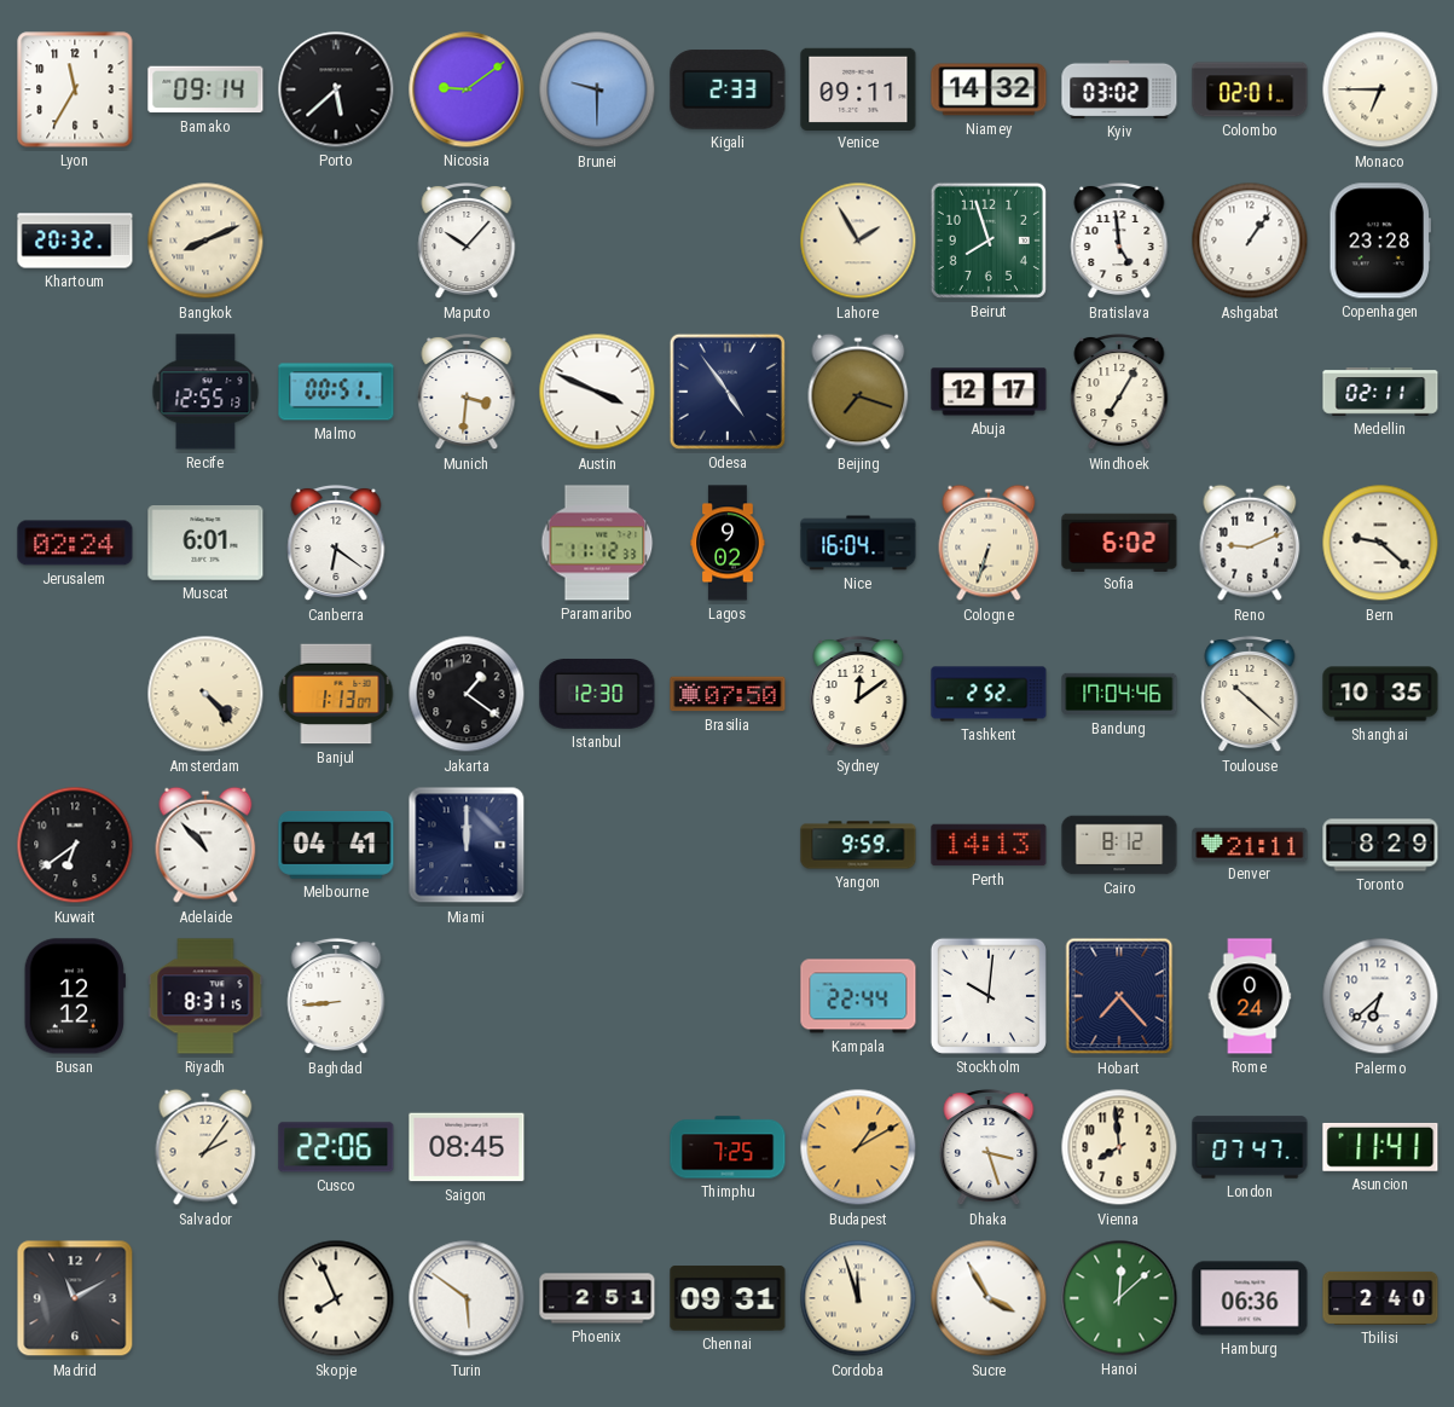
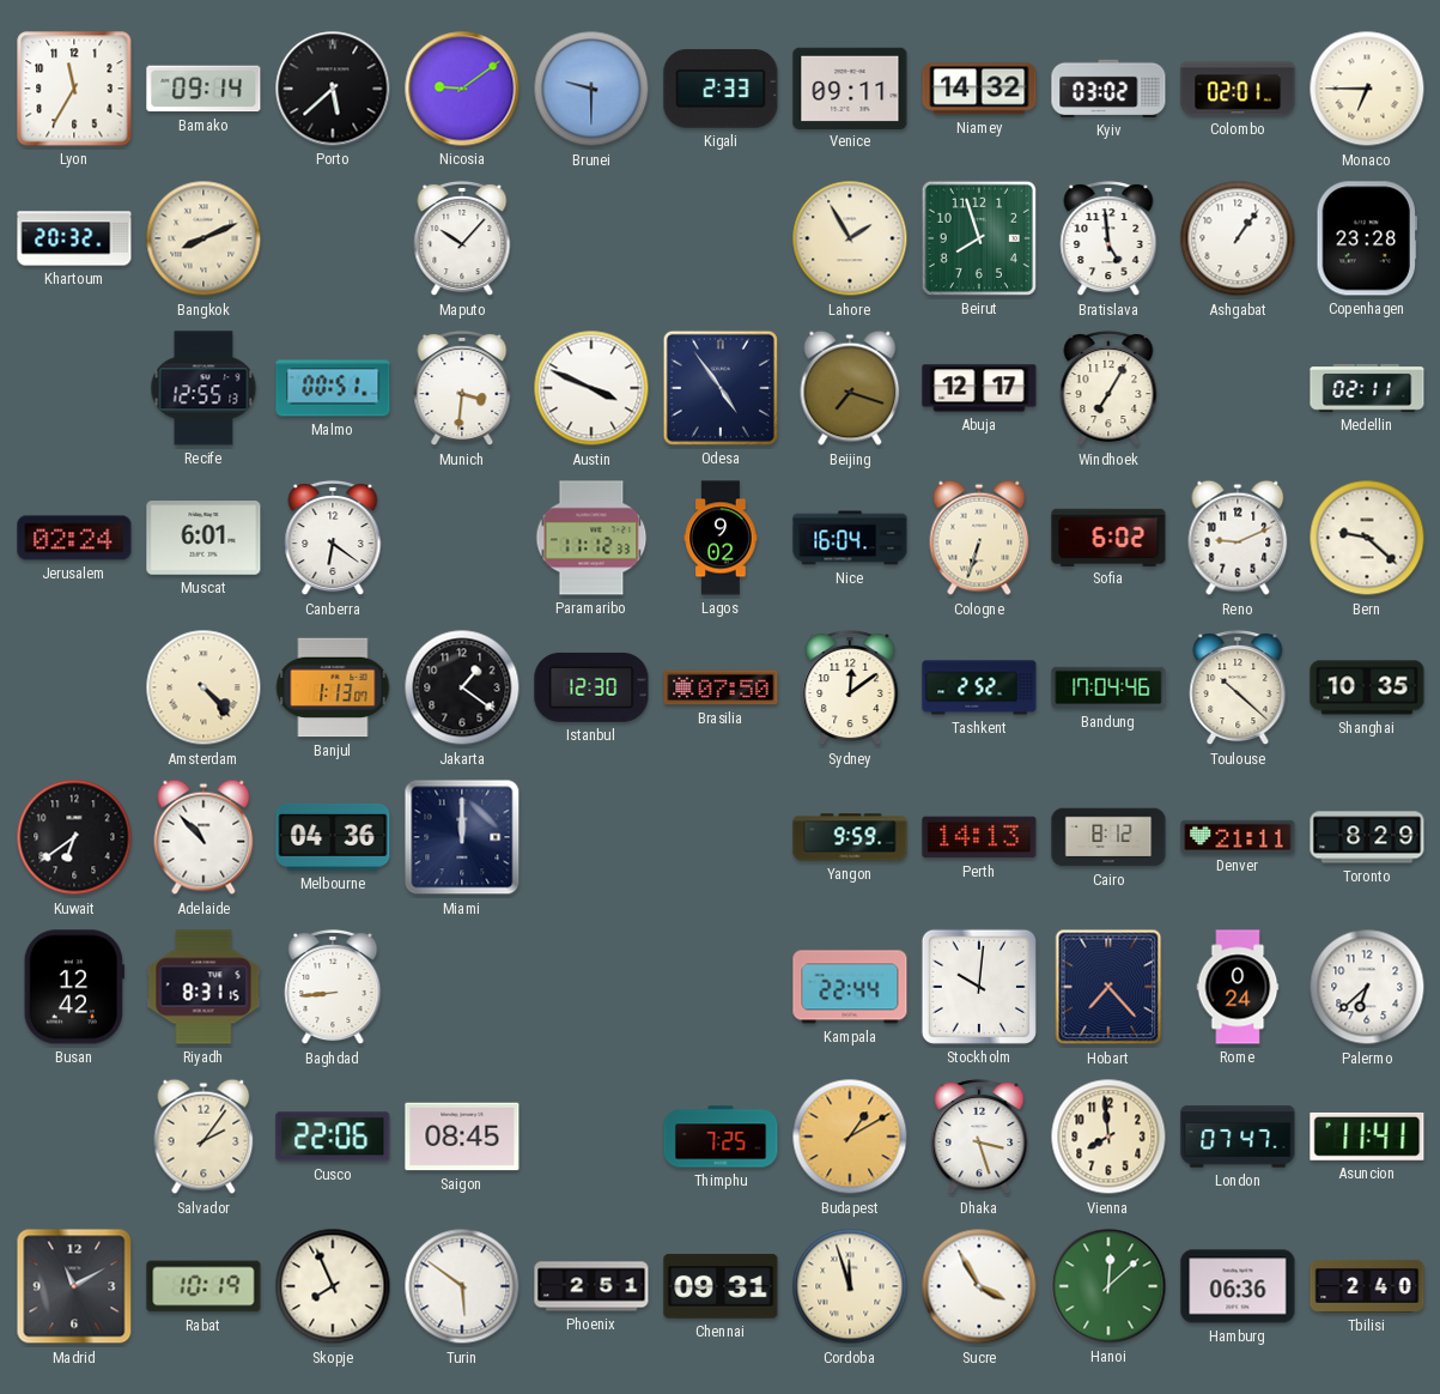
Melbourne: 04:41 -> 04:36
Busan: 12:12 -> 12:42
Rabat: none -> 10:19
